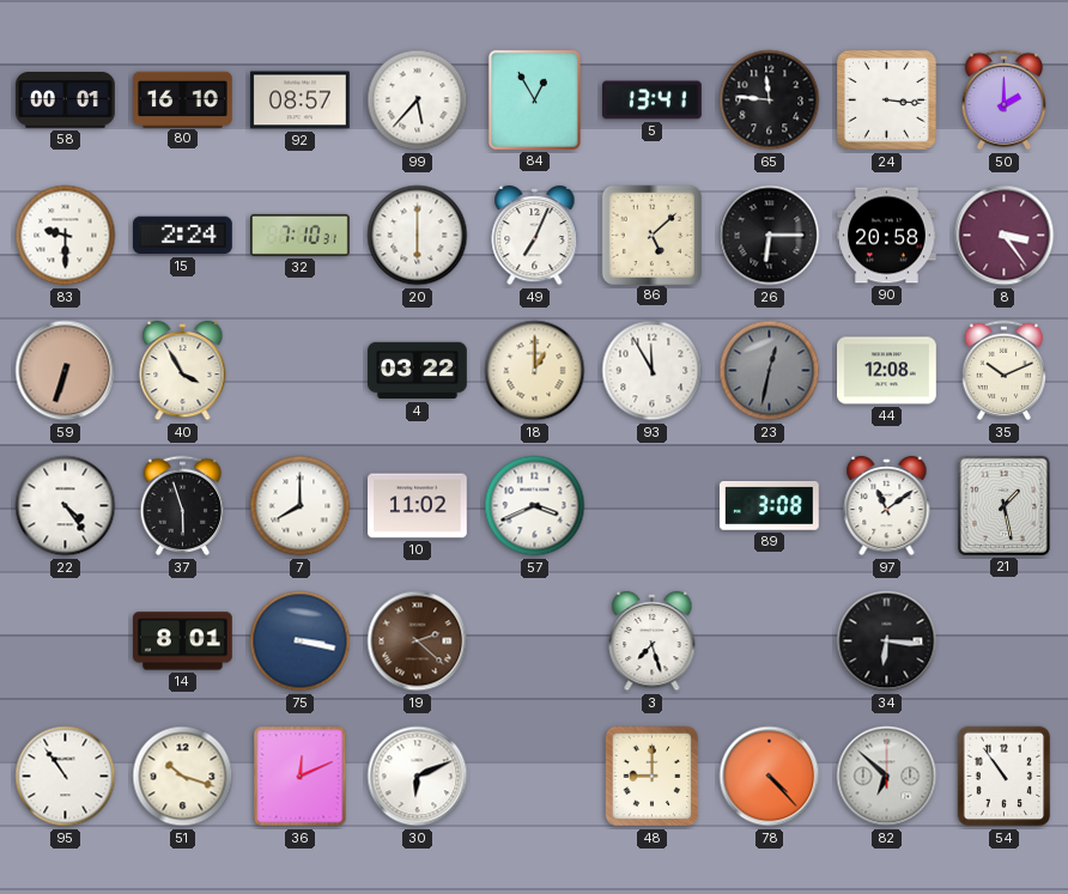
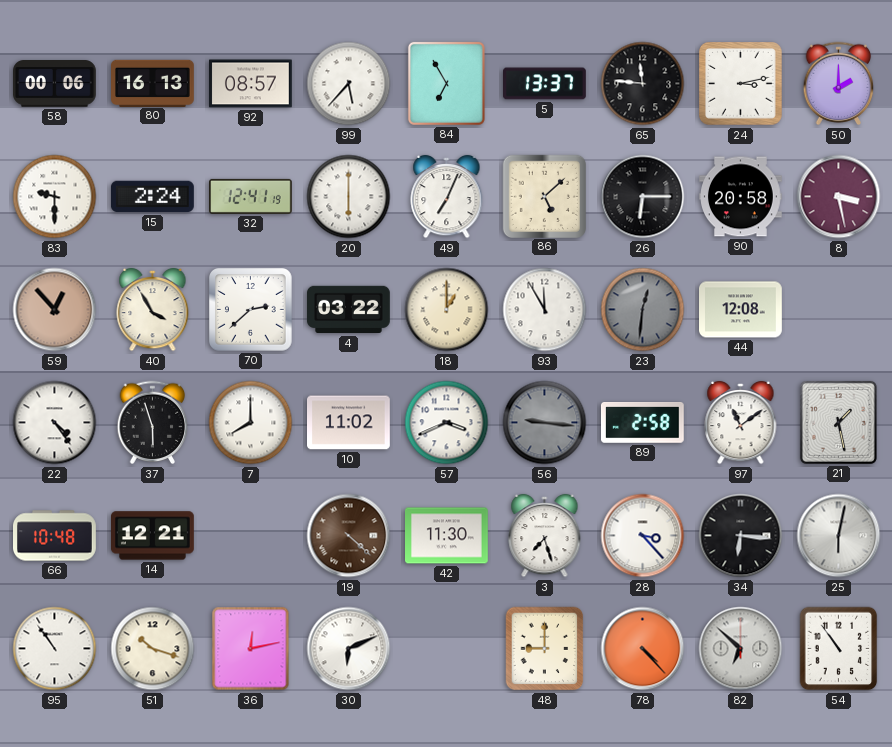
58: 00:01 -> 00:06
80: 16:10 -> 16:13
84: 12:55 -> 6:55
5: 13:41 -> 13:37
24: 3:16 -> 3:13
32: 7:10 -> 12:41
8: 3:24 -> 3:28
59: 6:33 -> 12:53
70: none -> 2:38
23: 12:32 -> 12:31
35: 10:11 -> none
56: none -> 9:16
89: 3:08 -> 2:58
66: none -> 10:48
14: 8:01 -> 12:21
75: 3:17 -> none
19: 2:22 -> 4:22
42: none -> 11:30
28: none -> 3:23
25: none -> 6:02
36: 12:11 -> 12:13
